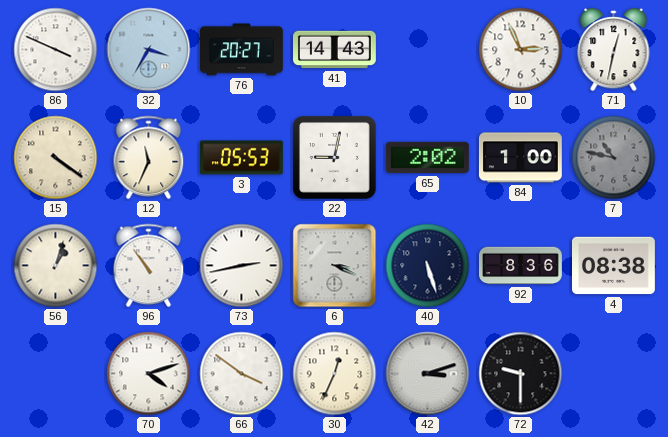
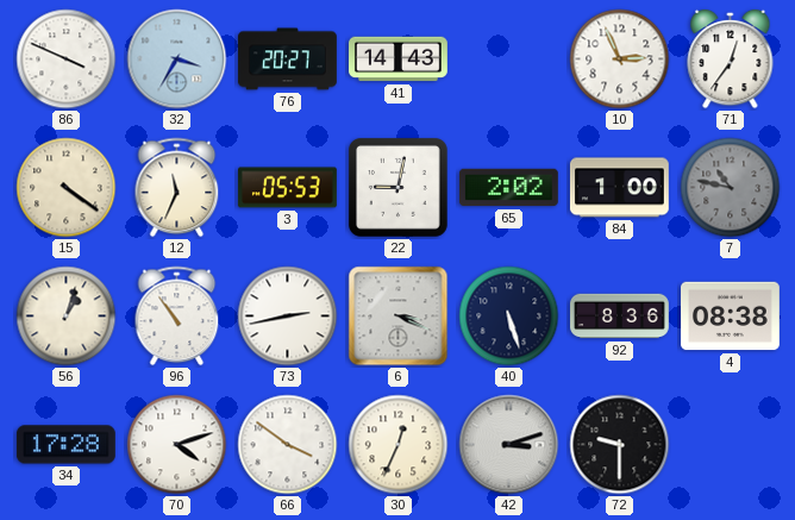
71: 12:32 -> 12:36
34: none -> 17:28
